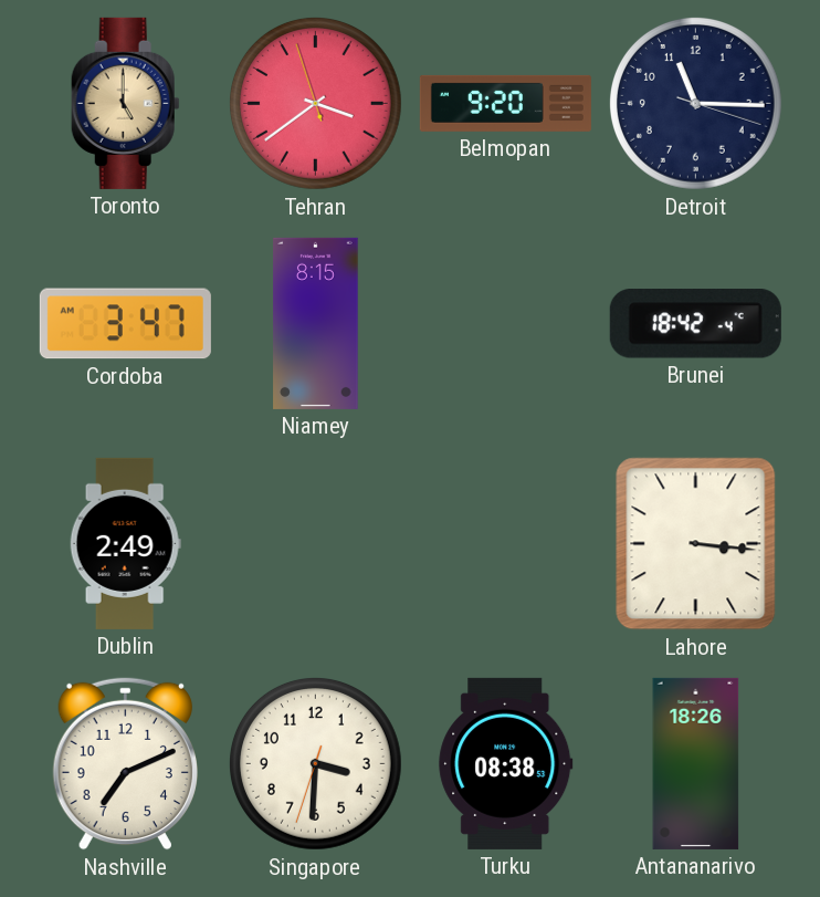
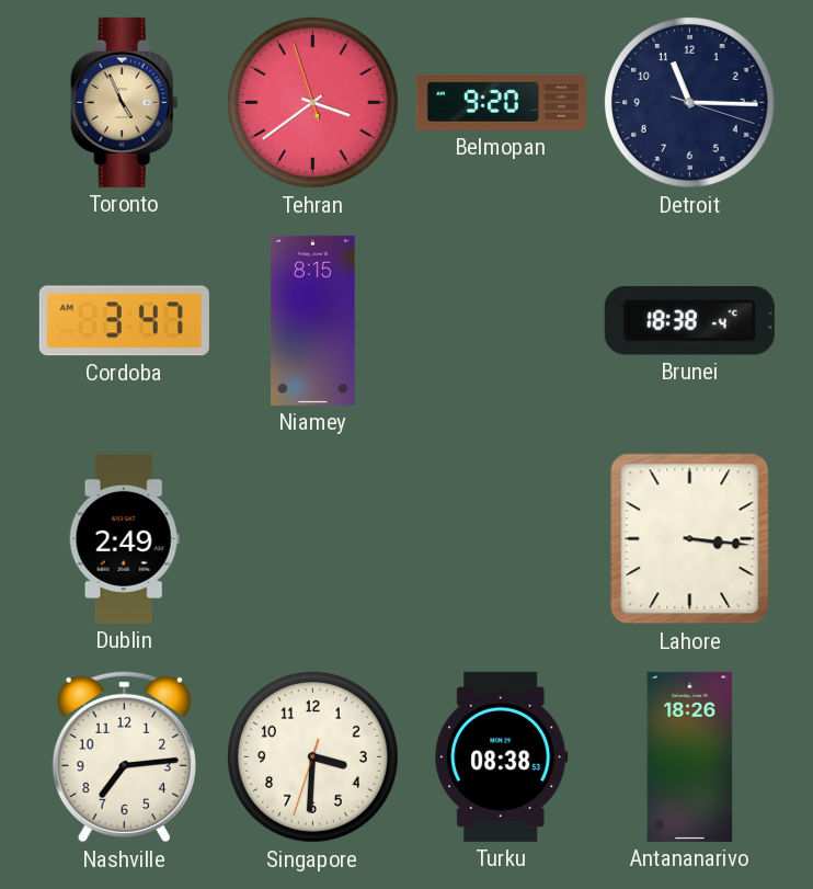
Toronto: 5:00 -> 4:56
Brunei: 18:42 -> 18:38
Nashville: 7:11 -> 7:14
